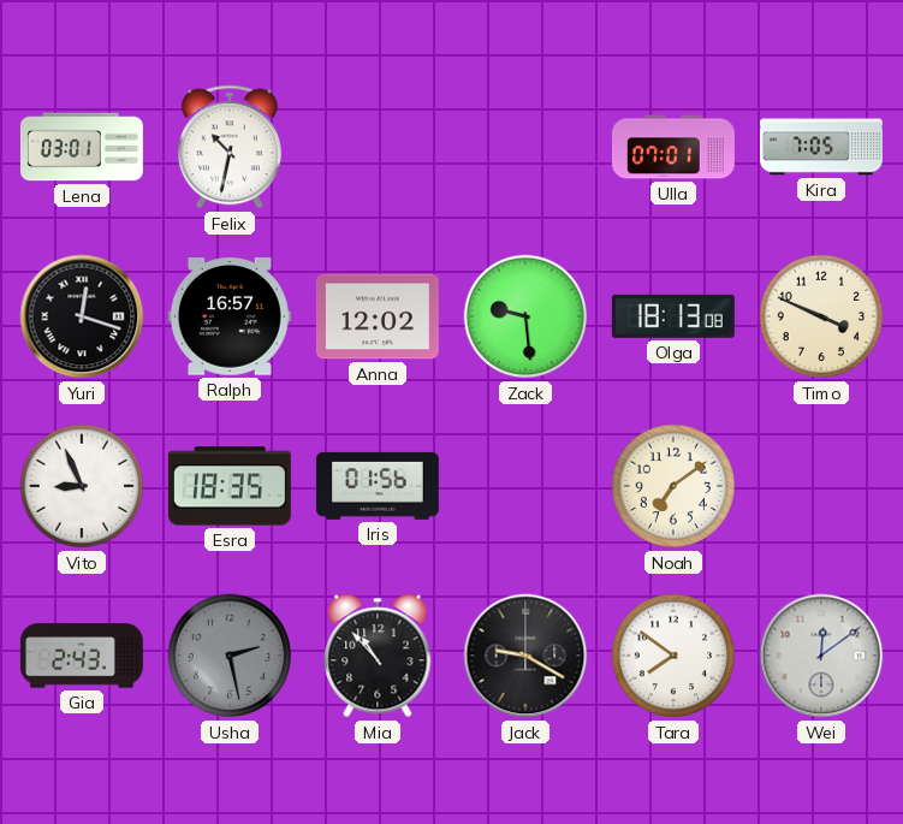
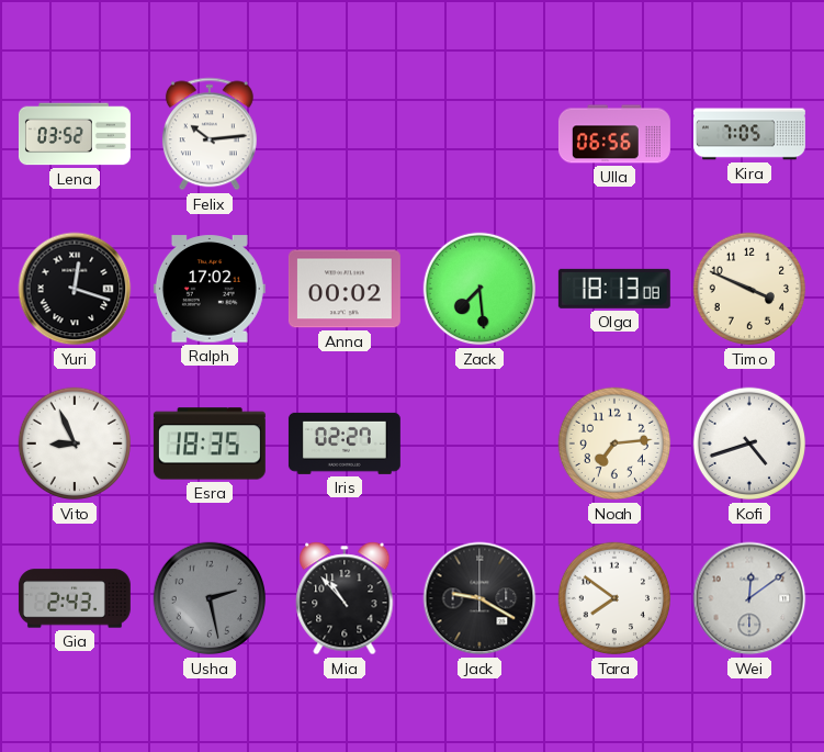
Lena: 03:01 -> 03:52
Felix: 10:32 -> 10:14
Ulla: 07:01 -> 06:56
Ralph: 16:57 -> 17:02
Anna: 12:02 -> 00:02
Zack: 9:29 -> 7:29
Iris: 01:56 -> 02:27
Noah: 7:09 -> 7:14
Kofi: none -> 4:42
